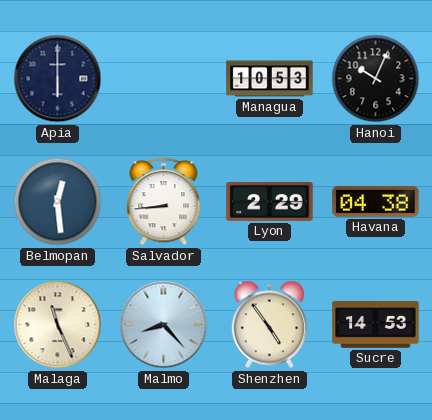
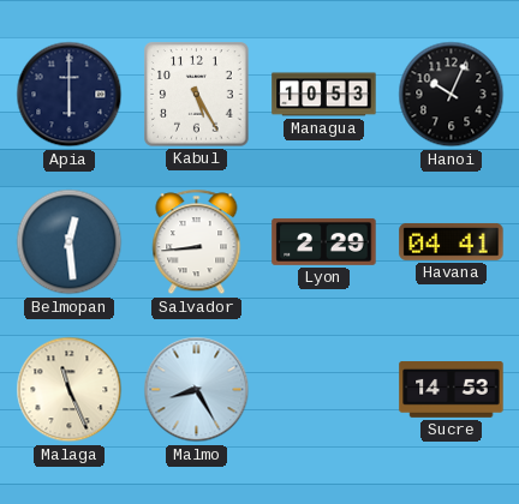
Kabul: none -> 5:25
Havana: 04:38 -> 04:41
Malmo: 8:23 -> 8:25
Shenzhen: 4:54 -> none
